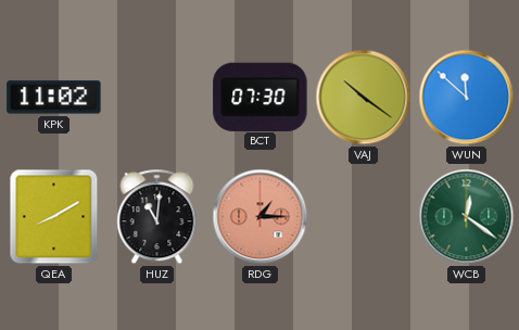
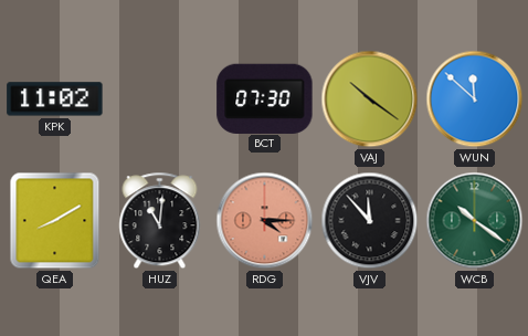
RDG: 1:15 -> 4:15
VJV: none -> 11:53
WCB: 12:21 -> 10:21
